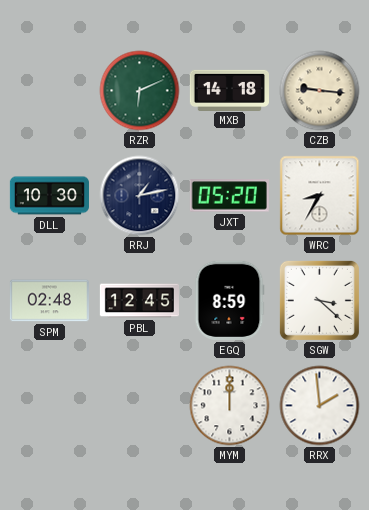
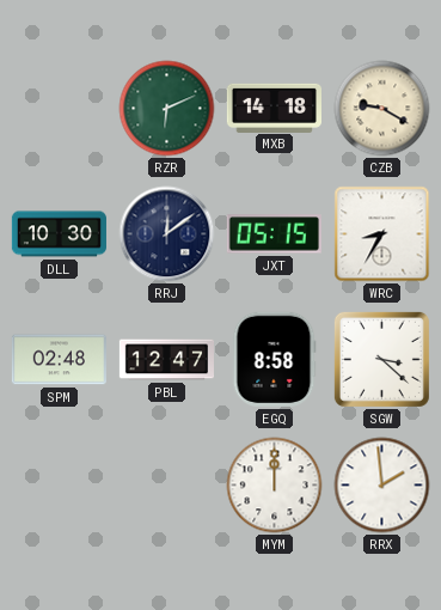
CZB: 9:16 -> 9:20
RRJ: 1:13 -> 12:09
JXT: 05:20 -> 05:15
PBL: 12:45 -> 12:47
EGQ: 8:59 -> 8:58
